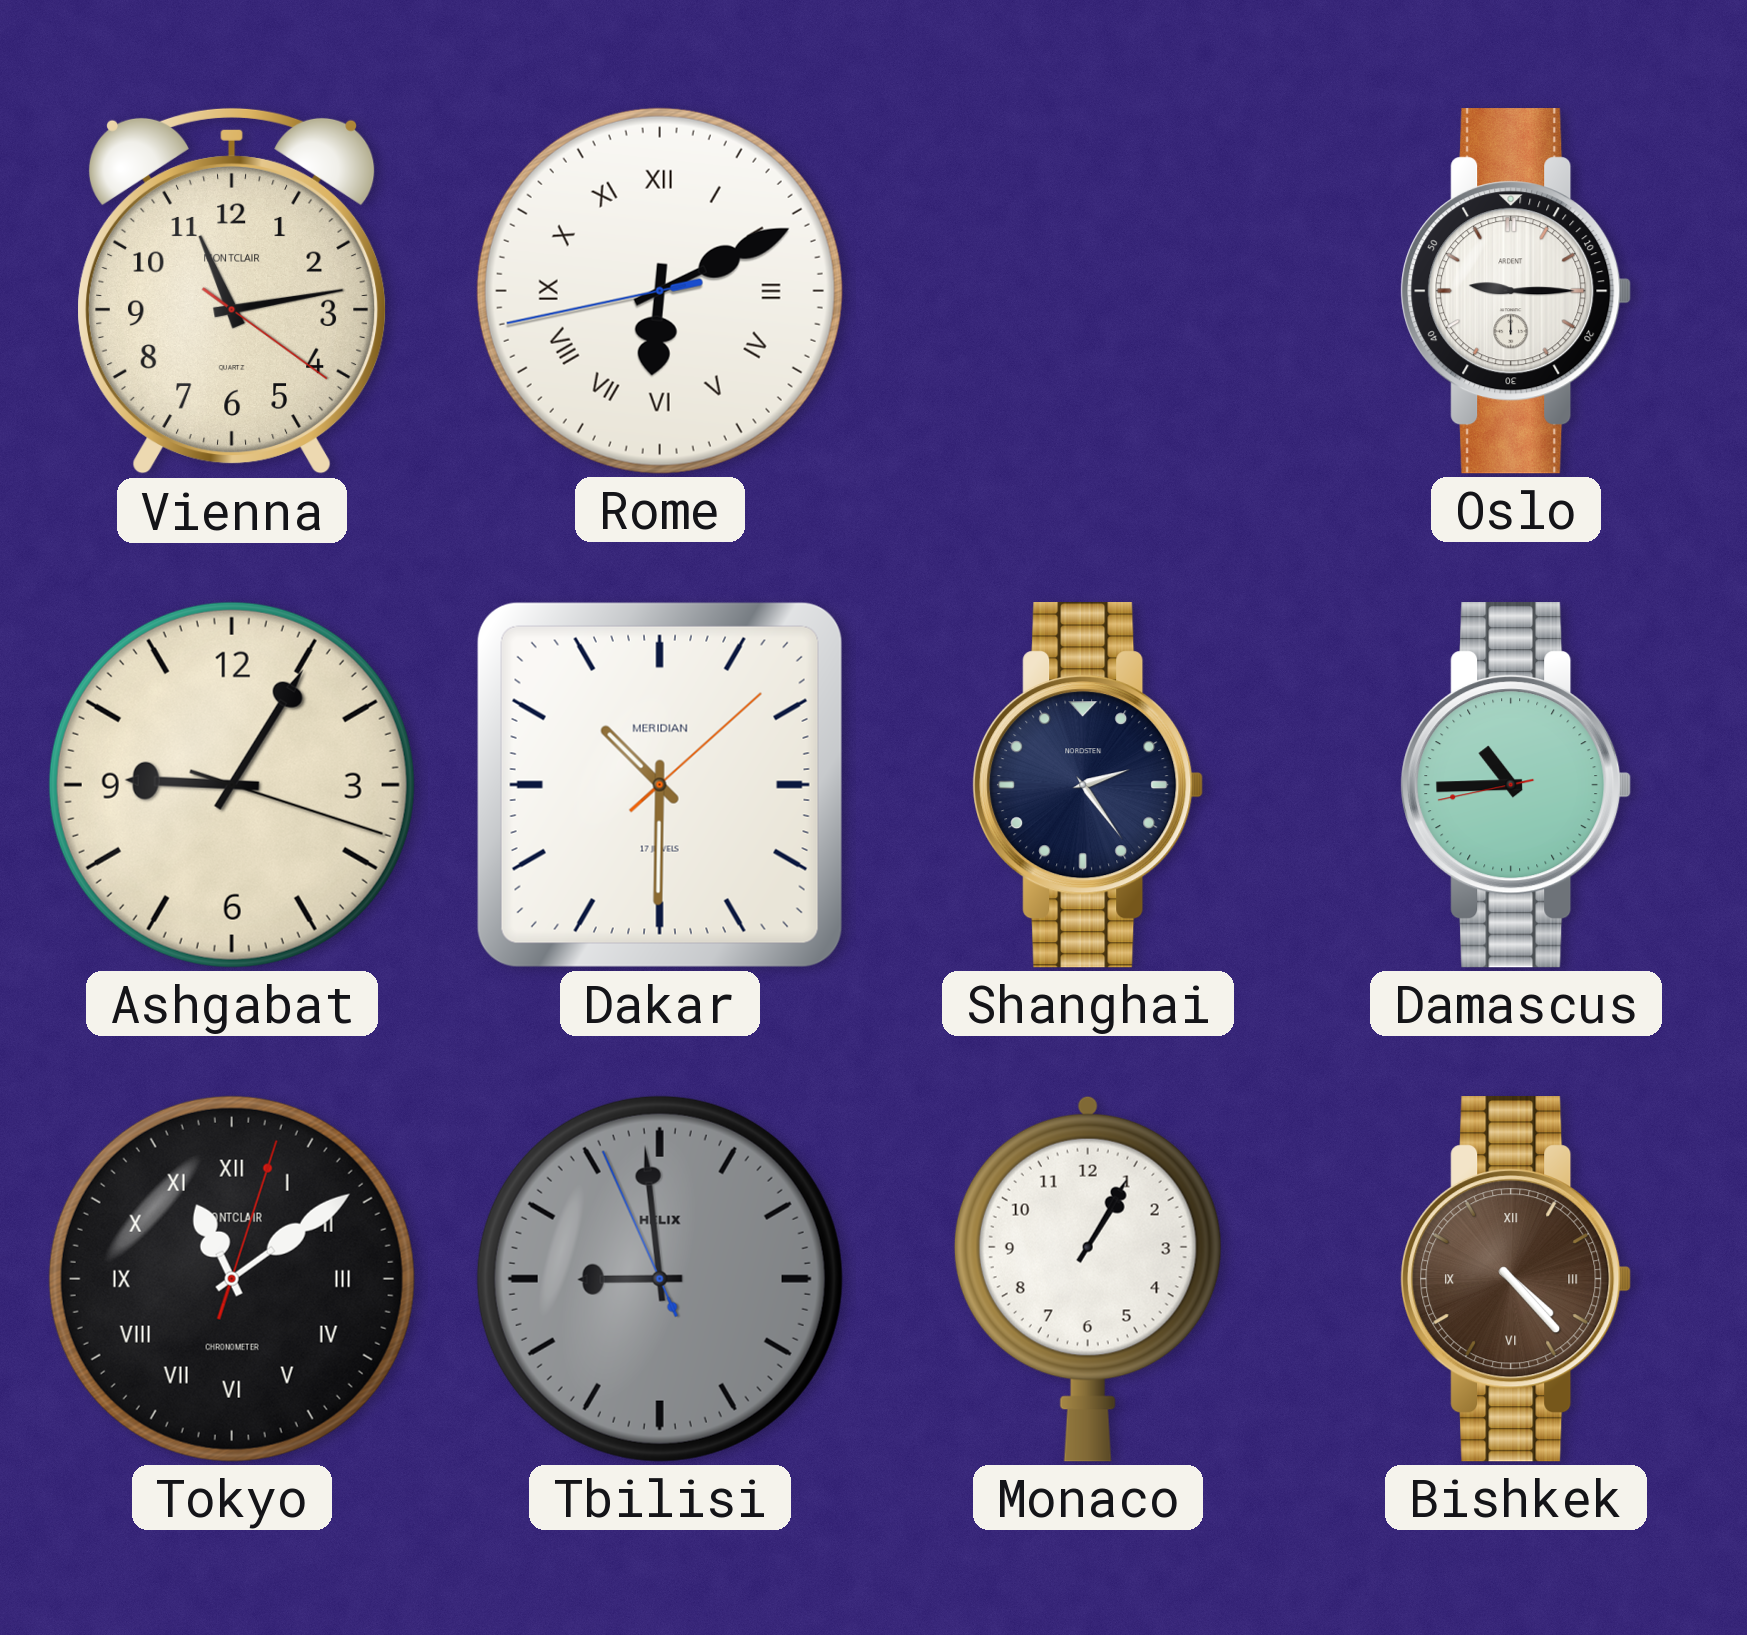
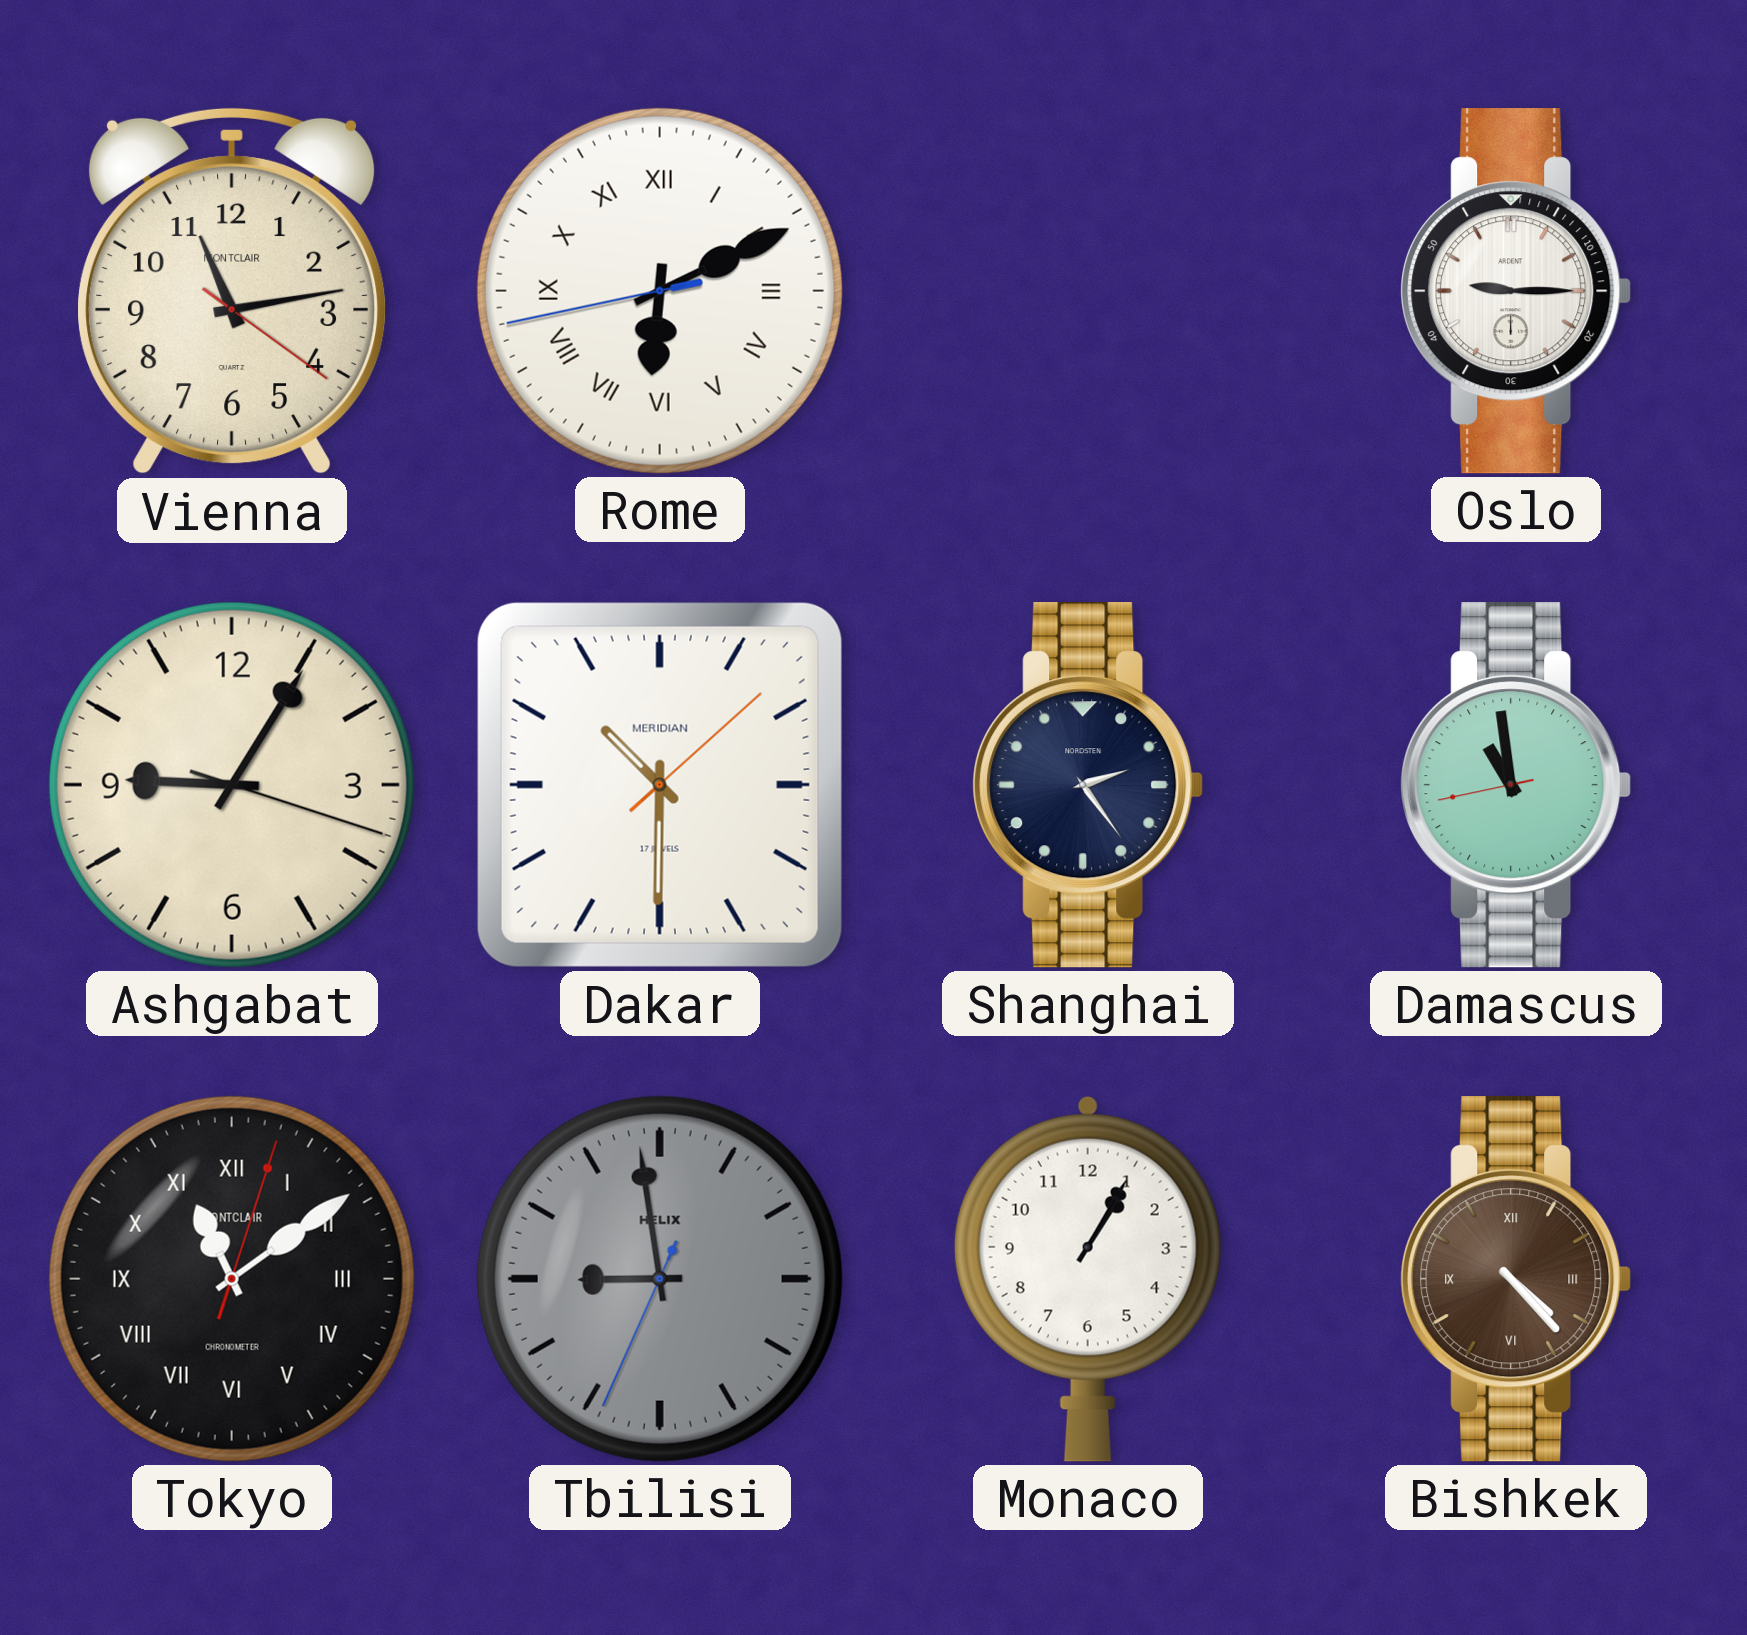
Damascus: 10:44 -> 10:58
Tbilisi: 8:58:56 -> 8:58:34
